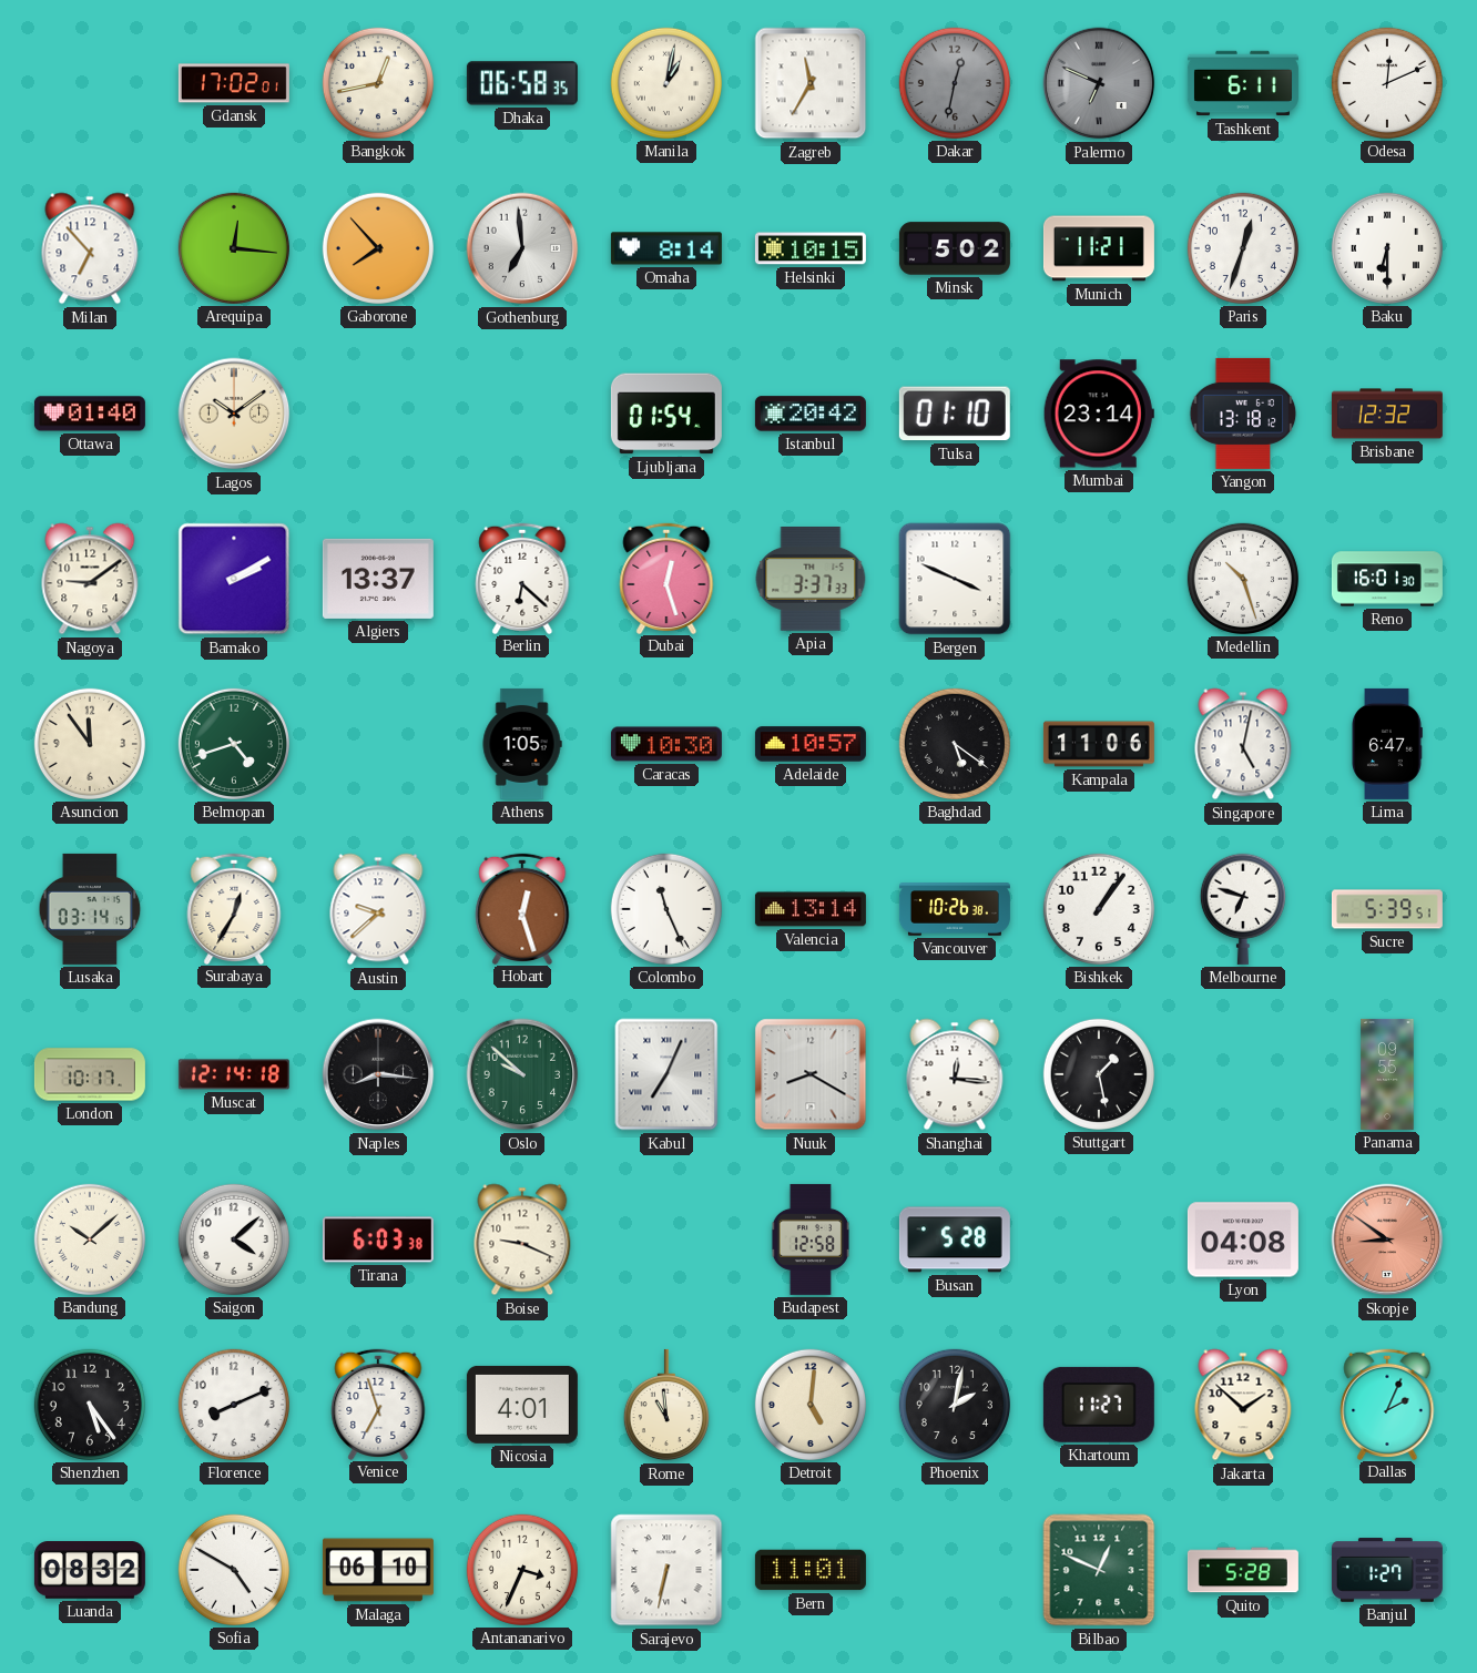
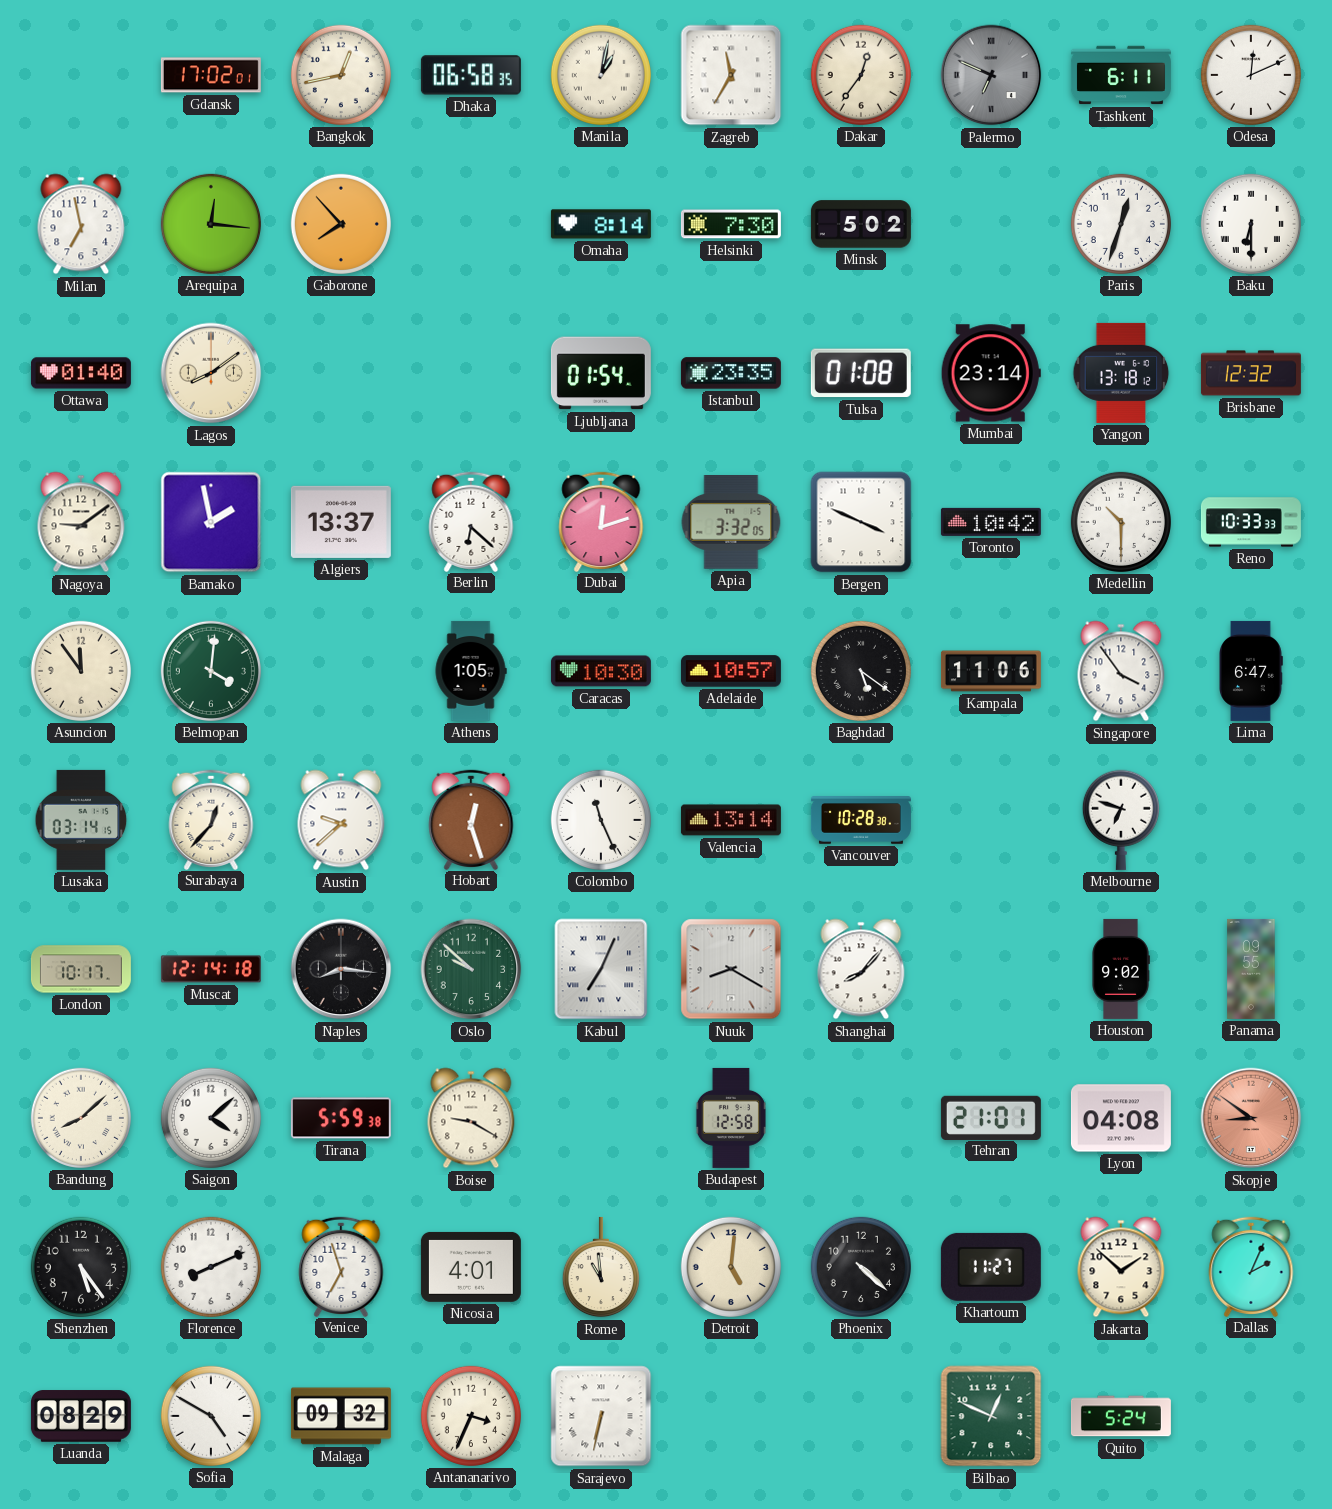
Dakar: 12:32 -> 12:36
Dakar dial: grey -> cream
Milan: 6:53 -> 6:58
Gothenburg: 6:59 -> none
Helsinki: 10:15 -> 7:30
Munich: 11:21 -> none
Lagos: 10:09 -> 8:09
Istanbul: 20:42 -> 23:35
Tulsa: 01:10 -> 01:08
Bamako: 2:10 -> 1:58
Dubai: 12:27 -> 12:12
Apia: 3:37 -> 3:32
Toronto: none -> 10:42
Medellin: 10:27 -> 10:30
Reno: 16:01 -> 10:33
Belmopan: 4:42 -> 4:01
Singapore: 5:02 -> 3:54
Surabaya: 12:35 -> 12:37
Vancouver: 10:26 -> 10:28
Bishkek: 1:06 -> none
Sucre: 5:39 -> none
Shanghai: 12:16 -> 8:07
Stuttgart: 1:28 -> none
Houston: none -> 9:02
Bandung: 10:08 -> 8:08
Tirana: 6:03 -> 5:59
Boise: 9:19 -> 9:20
Busan: 5:28 -> none
Tehran: none -> 21:01
Phoenix: 2:02 -> 4:22
Luanda: 08:32 -> 08:29
Malaga: 06:10 -> 09:32
Bern: 11:01 -> none
Quito: 5:28 -> 5:24
Banjul: 1:27 -> none
